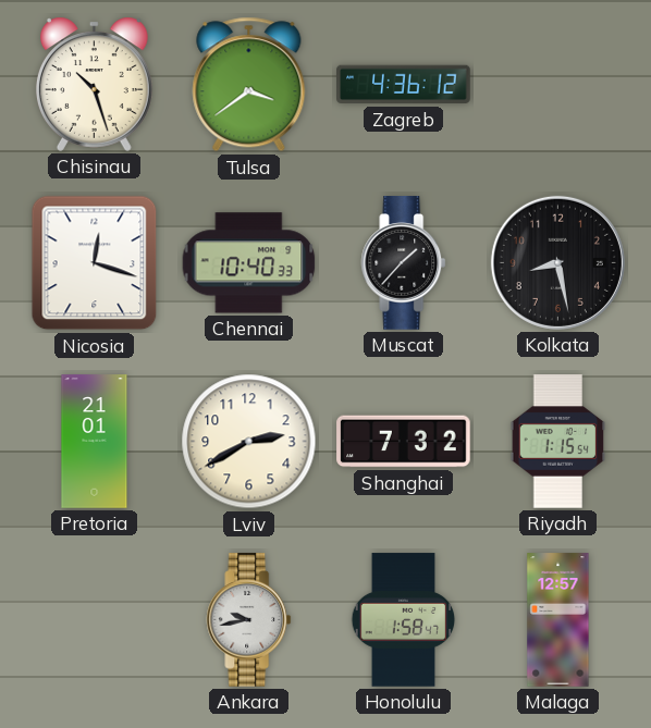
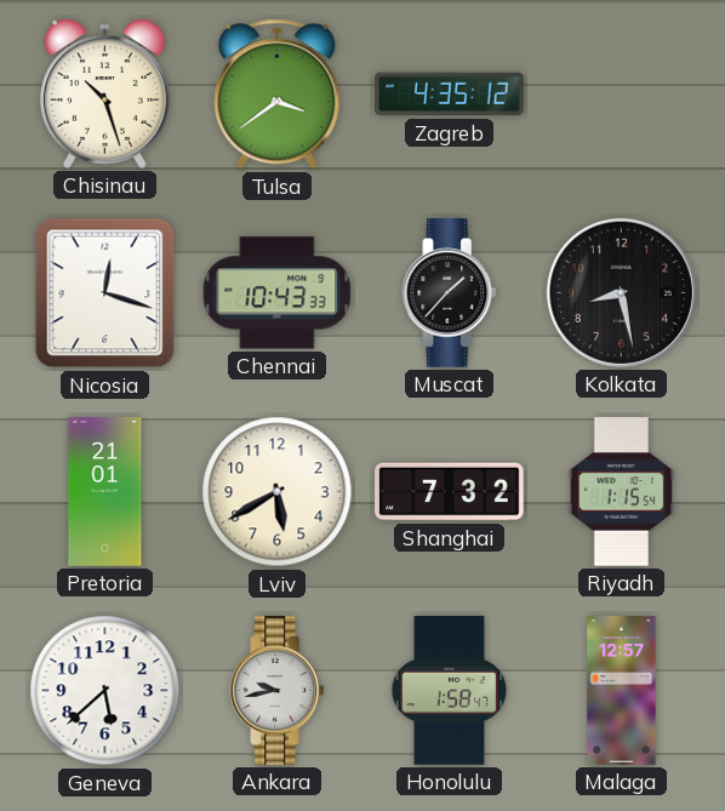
Zagreb: 4:36 -> 4:35
Chennai: 10:40 -> 10:43
Lviv: 2:40 -> 5:40
Geneva: none -> 5:38
